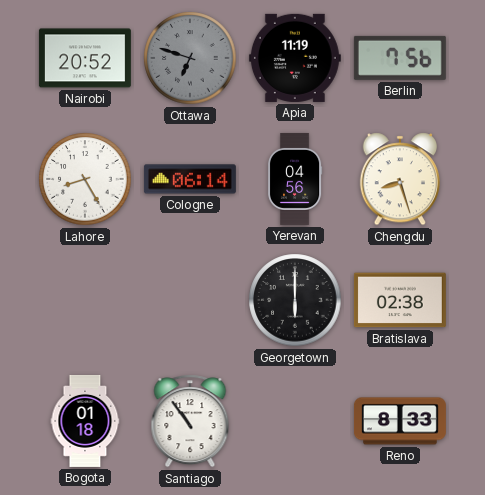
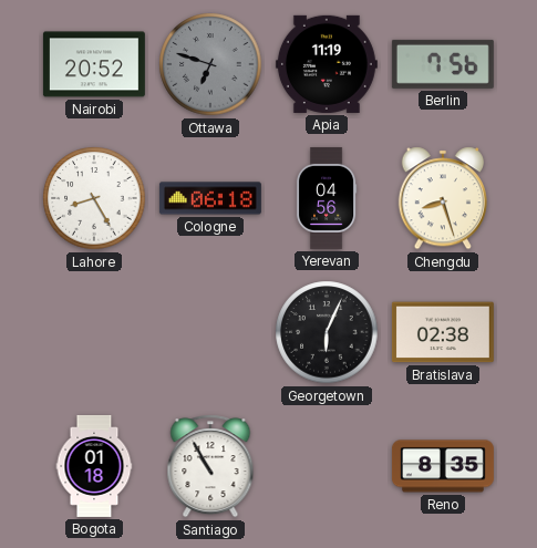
Cologne: 06:14 -> 06:18
Georgetown: 6:00 -> 6:04
Santiago: 10:54 -> 10:55
Reno: 8:33 -> 8:35
